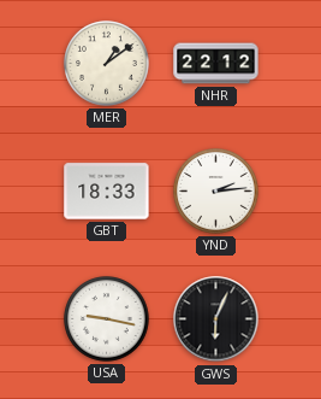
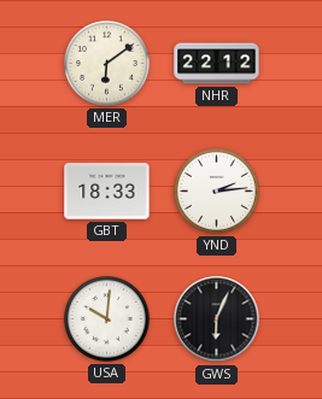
MER: 1:09 -> 6:09
USA: 9:17 -> 10:01
